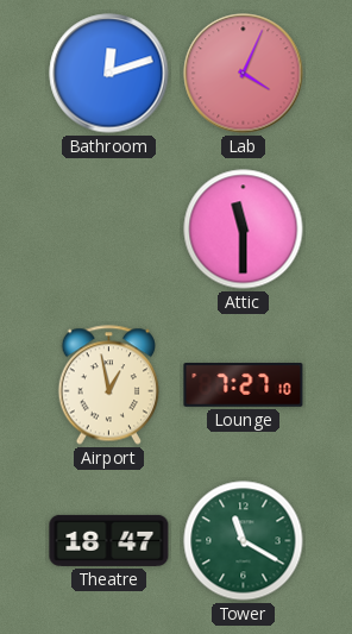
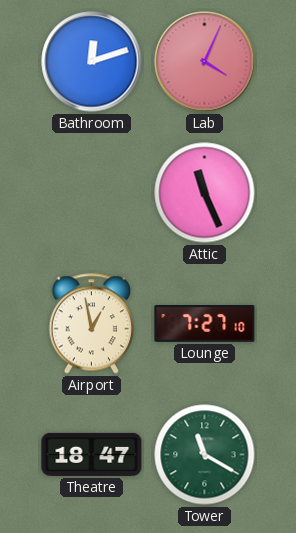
Attic: 11:30 -> 11:26
